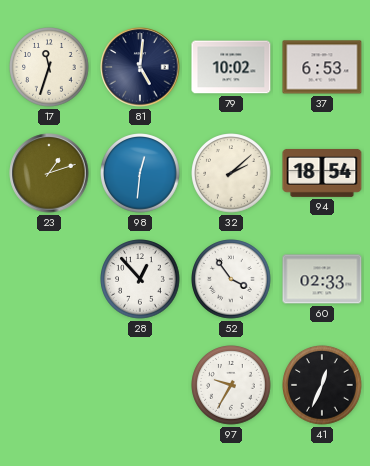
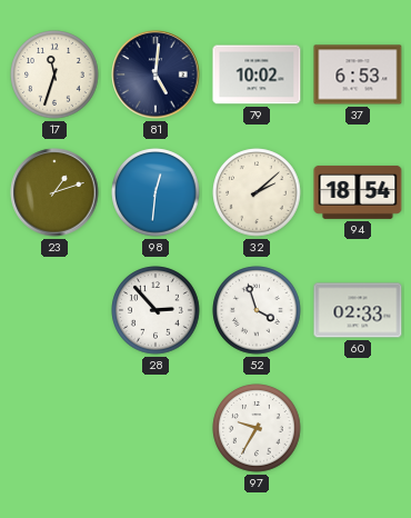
28: 12:53 -> 2:53
52: 3:54 -> 3:57
41: 12:34 -> none
